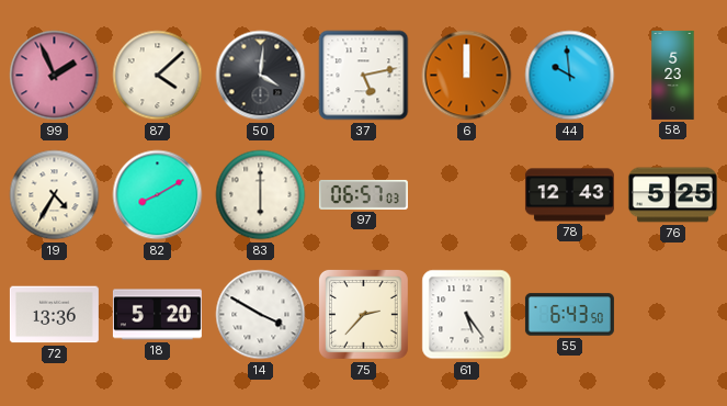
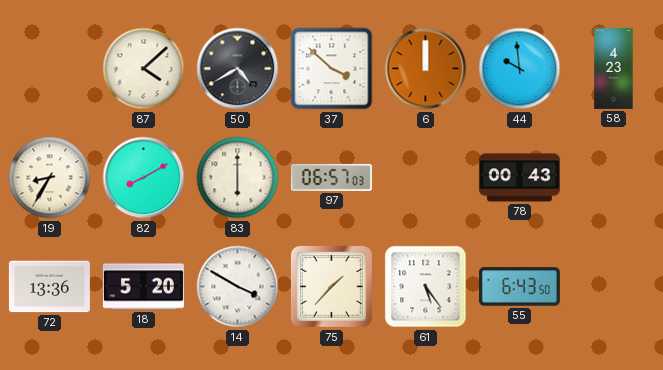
99: 1:56 -> none
50: 4:01 -> 4:40
37: 5:13 -> 3:52
58: 5:23 -> 4:23
19: 4:35 -> 8:35
78: 12:43 -> 00:43
76: 5:25 -> none
75: 2:37 -> 1:37
